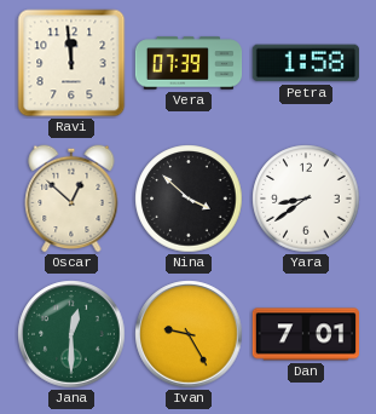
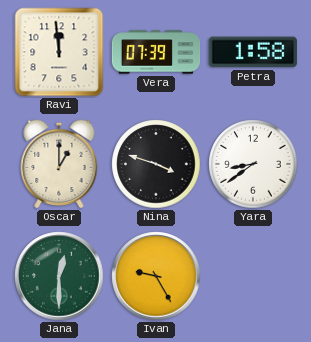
Oscar: 12:52 -> 1:00
Nina: 3:52 -> 3:48
Dan: 7:01 -> none
